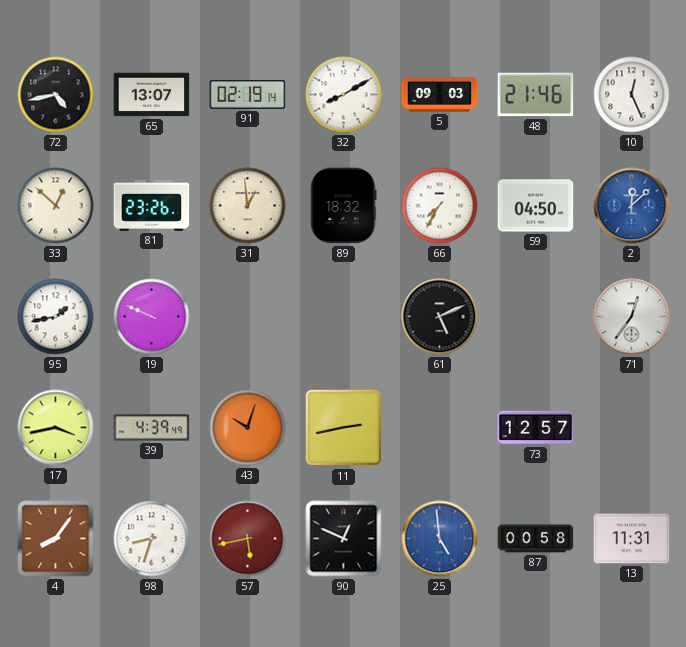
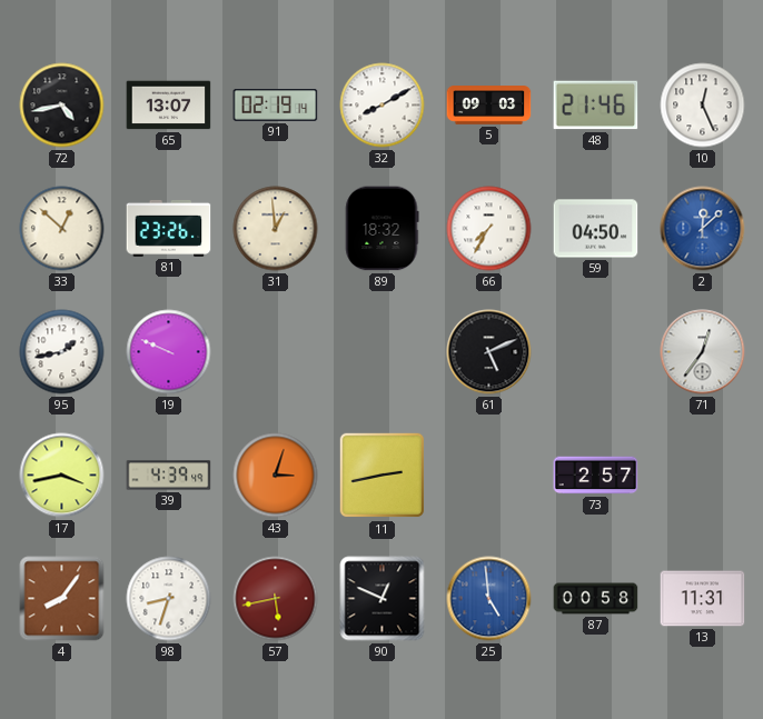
43: 10:03 -> 3:03
73: 12:57 -> 2:57
